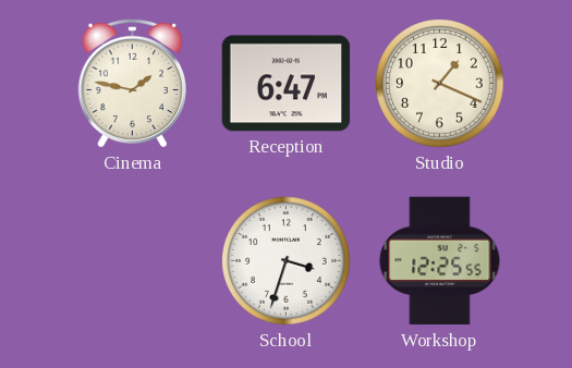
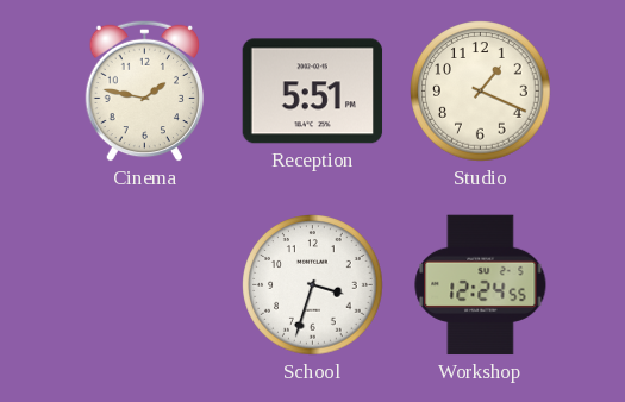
Reception: 6:47 -> 5:51
Workshop: 12:25 -> 12:24
